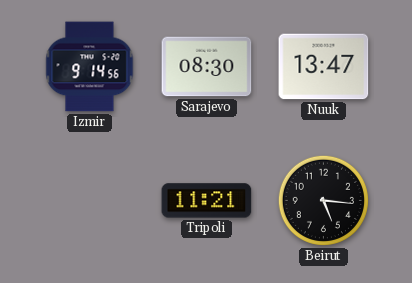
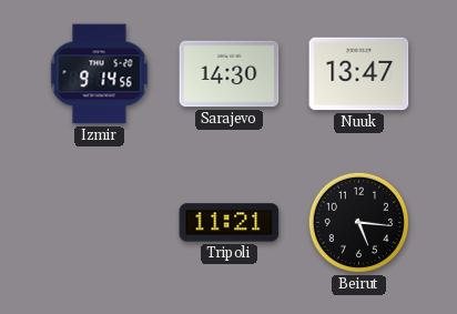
Sarajevo: 08:30 -> 14:30
